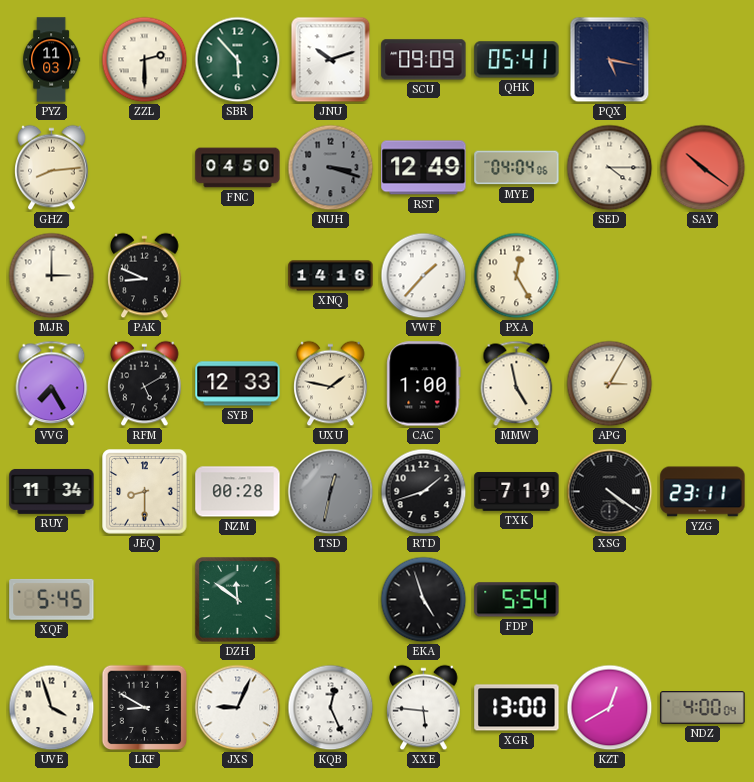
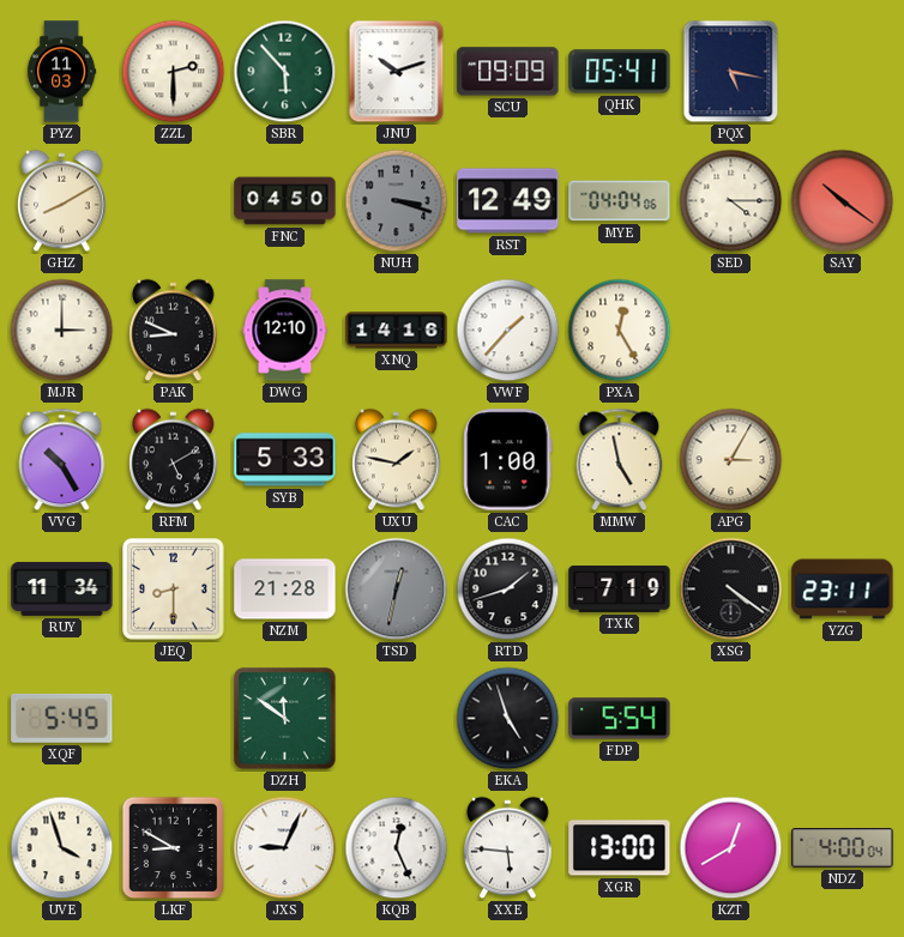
GHZ: 8:14 -> 8:10
DWG: none -> 12:10
VVG: 7:25 -> 10:25
SYB: 12:33 -> 5:33
NZM: 00:28 -> 21:28
